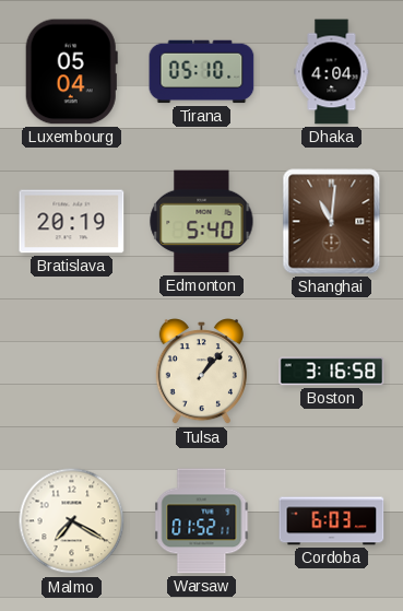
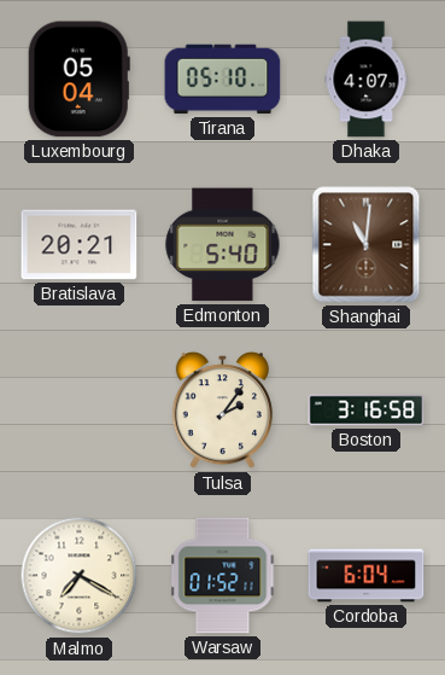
Dhaka: 4:04 -> 4:07
Bratislava: 20:19 -> 20:21
Tulsa: 1:07 -> 2:06
Cordoba: 6:03 -> 6:04
